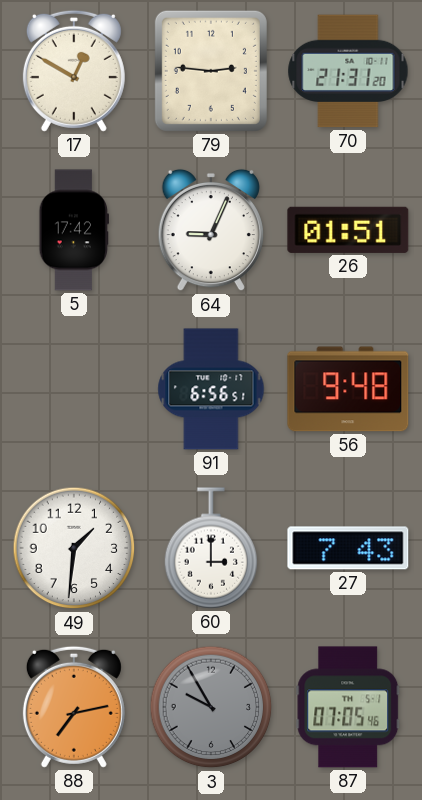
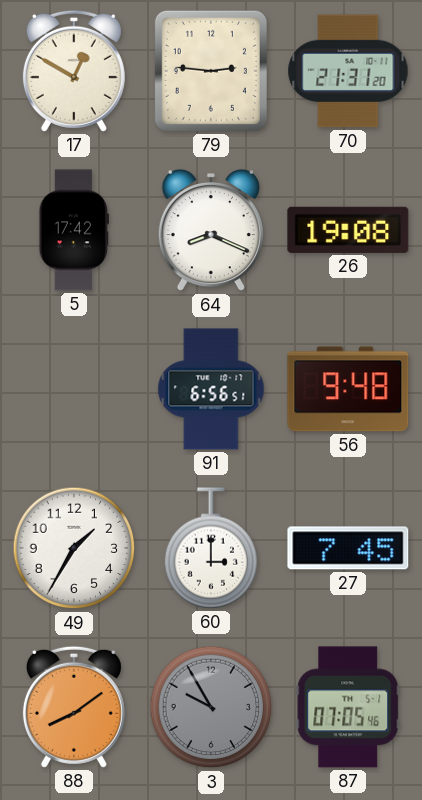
64: 9:04 -> 8:19
26: 01:51 -> 19:08
49: 1:31 -> 1:35
27: 7:43 -> 7:45
88: 7:13 -> 8:09
